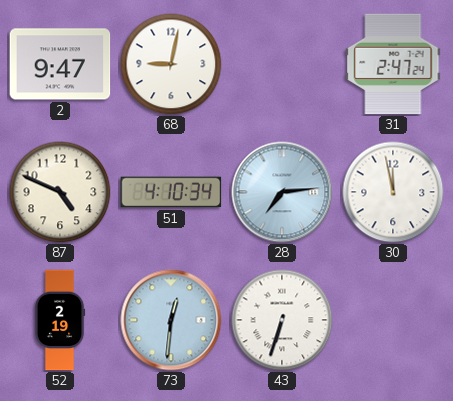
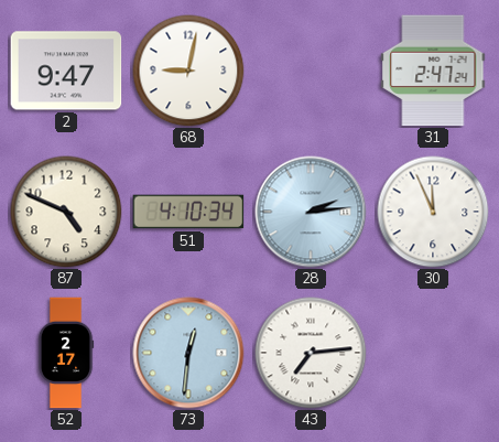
28: 7:14 -> 2:14
30: 11:58 -> 11:56
52: 2:19 -> 2:17
43: 6:33 -> 7:14
